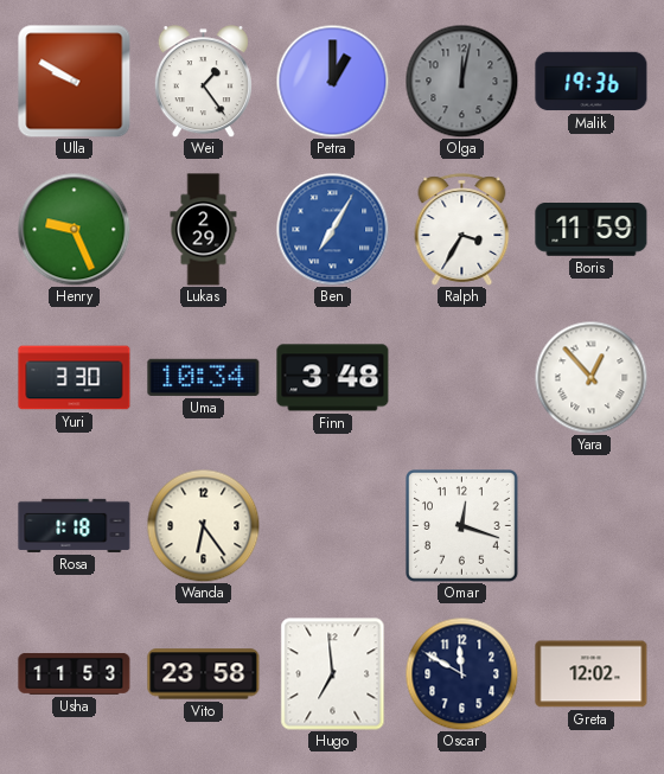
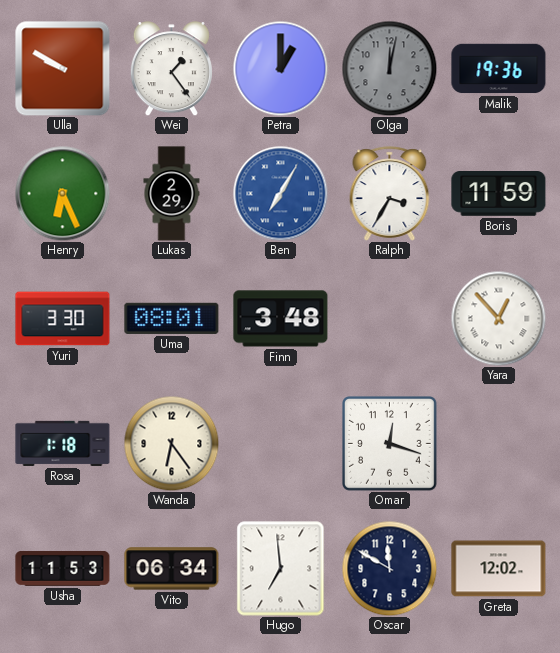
Henry: 9:26 -> 6:26
Uma: 10:34 -> 08:01
Vito: 23:58 -> 06:34
